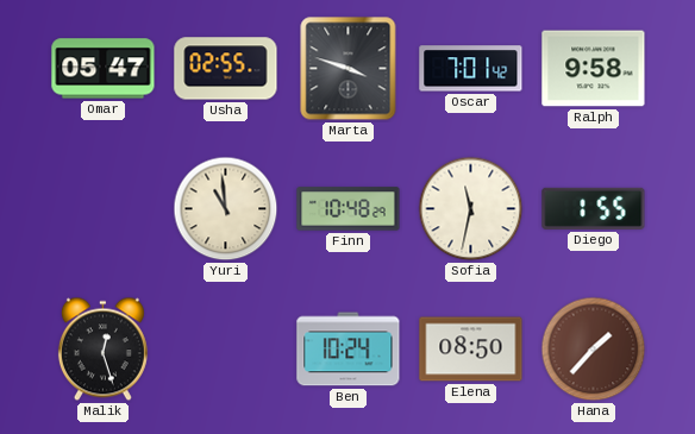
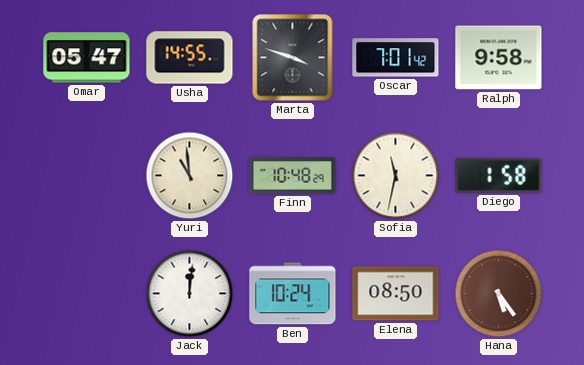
Usha: 02:55 -> 14:55
Diego: 1:55 -> 1:58
Malik: 12:27 -> none
Jack: none -> 12:01
Hana: 1:37 -> 5:24
